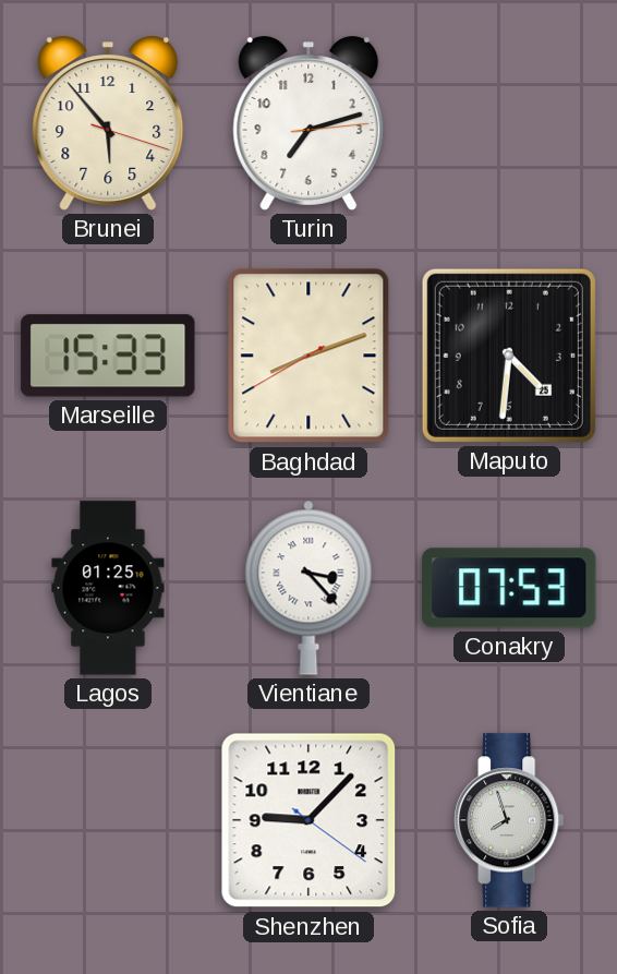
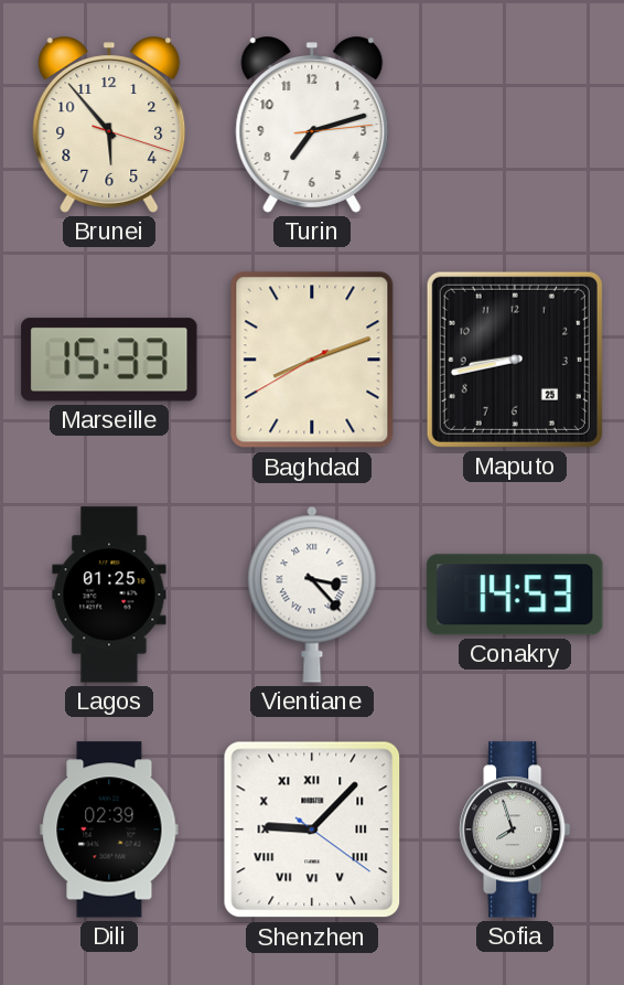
Maputo: 4:31 -> 8:43
Conakry: 07:53 -> 14:53
Dili: none -> 02:39
Shenzhen numerals: Arabic -> Roman
